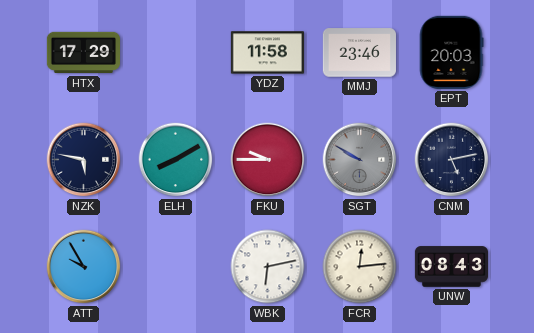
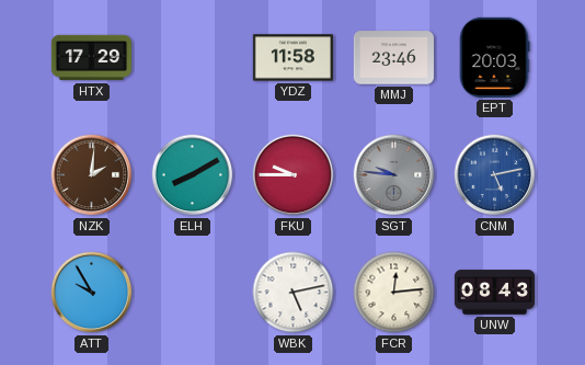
NZK: 5:47 -> 2:01
NZK dial: navy -> brown
SGT: 9:50 -> 9:46
CNM dial: navy -> blue
WBK: 6:13 -> 5:13
